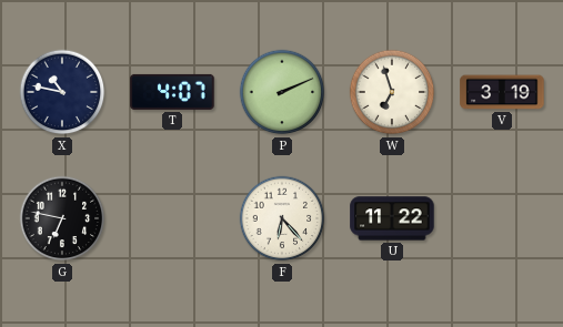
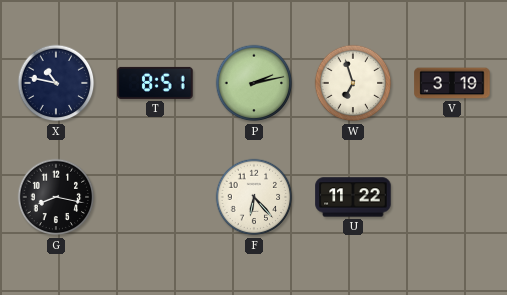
T: 4:07 -> 8:51
P: 2:11 -> 2:13
G: 6:47 -> 8:17
